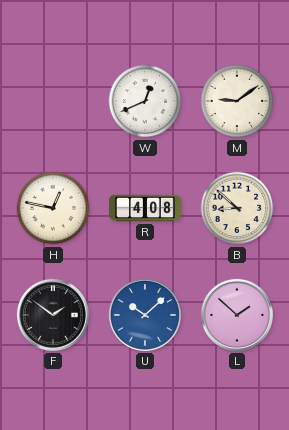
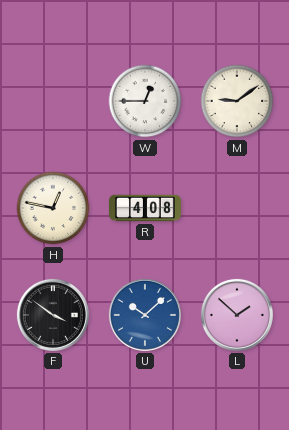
W: 12:41 -> 12:45
B: 8:52 -> none
F: 1:51 -> 3:51
